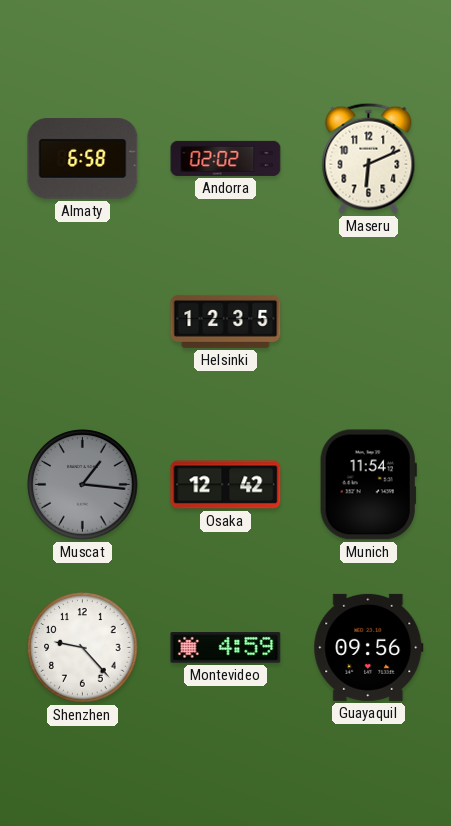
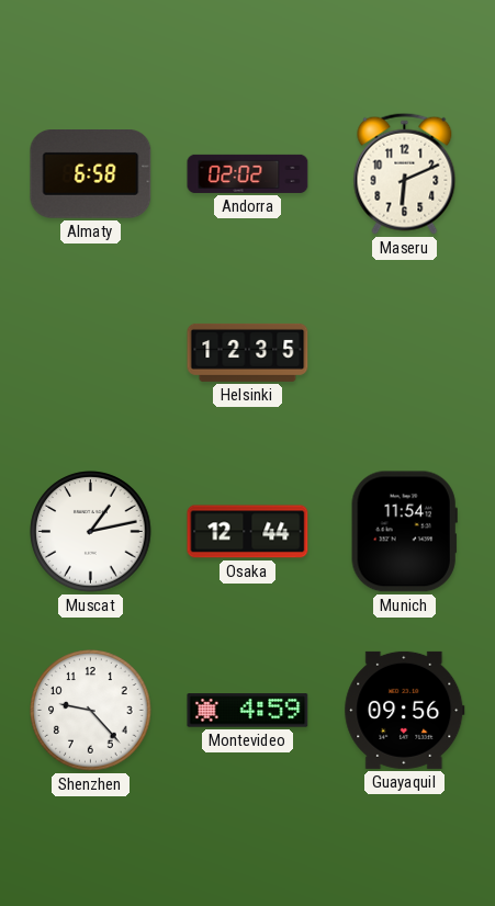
Muscat: 1:16 -> 1:13
Muscat dial: grey -> white
Osaka: 12:42 -> 12:44
